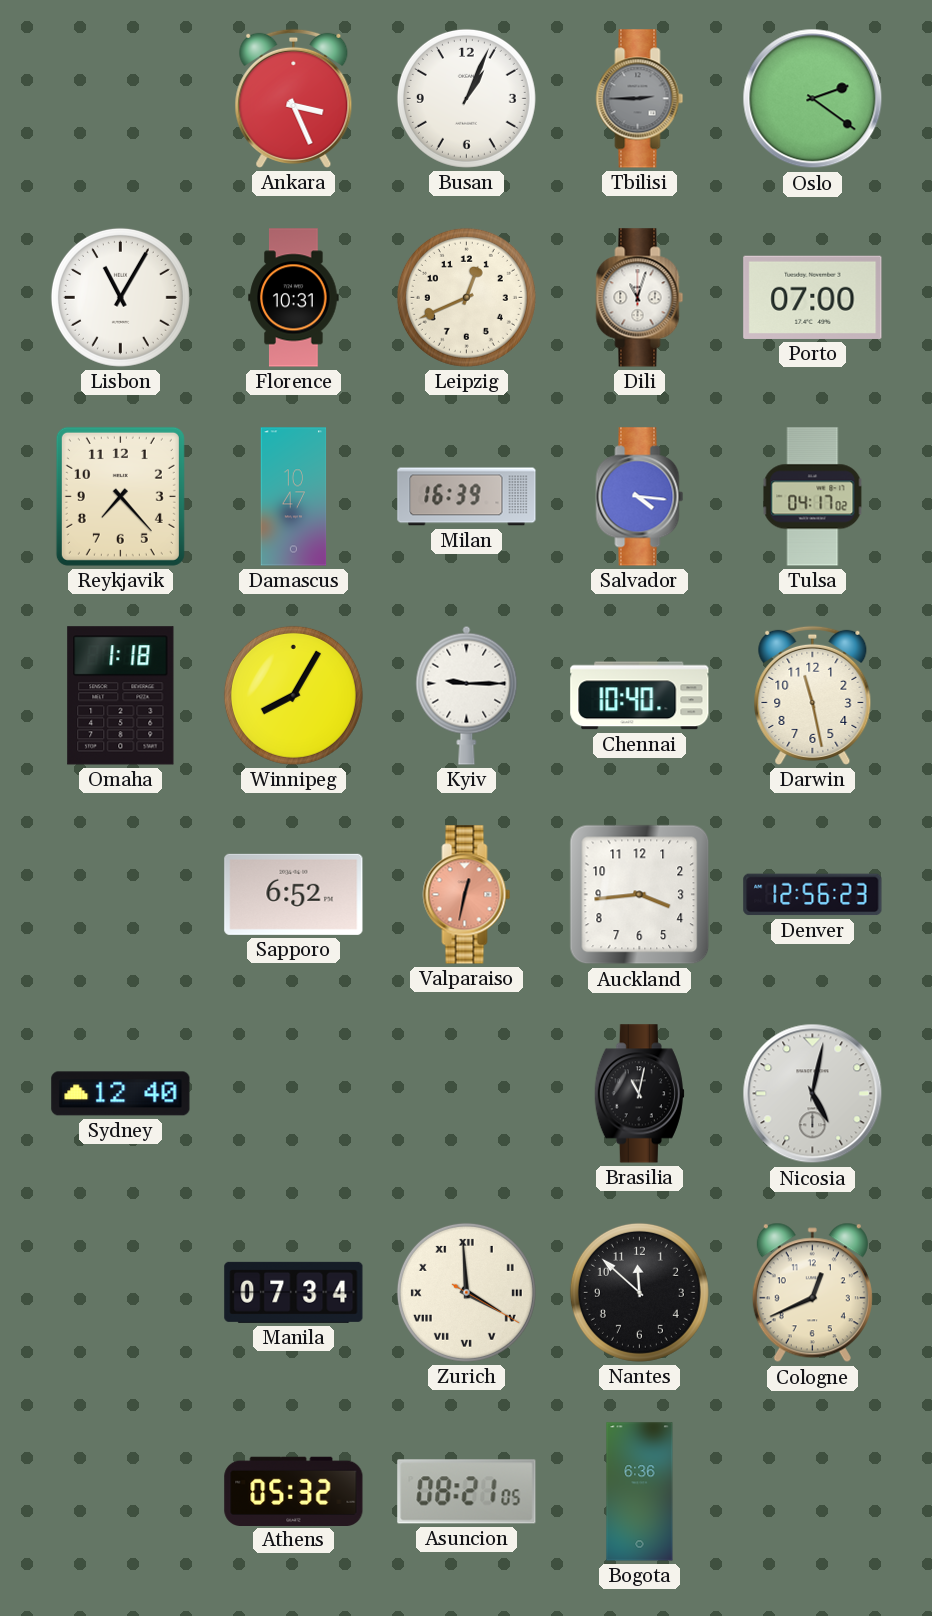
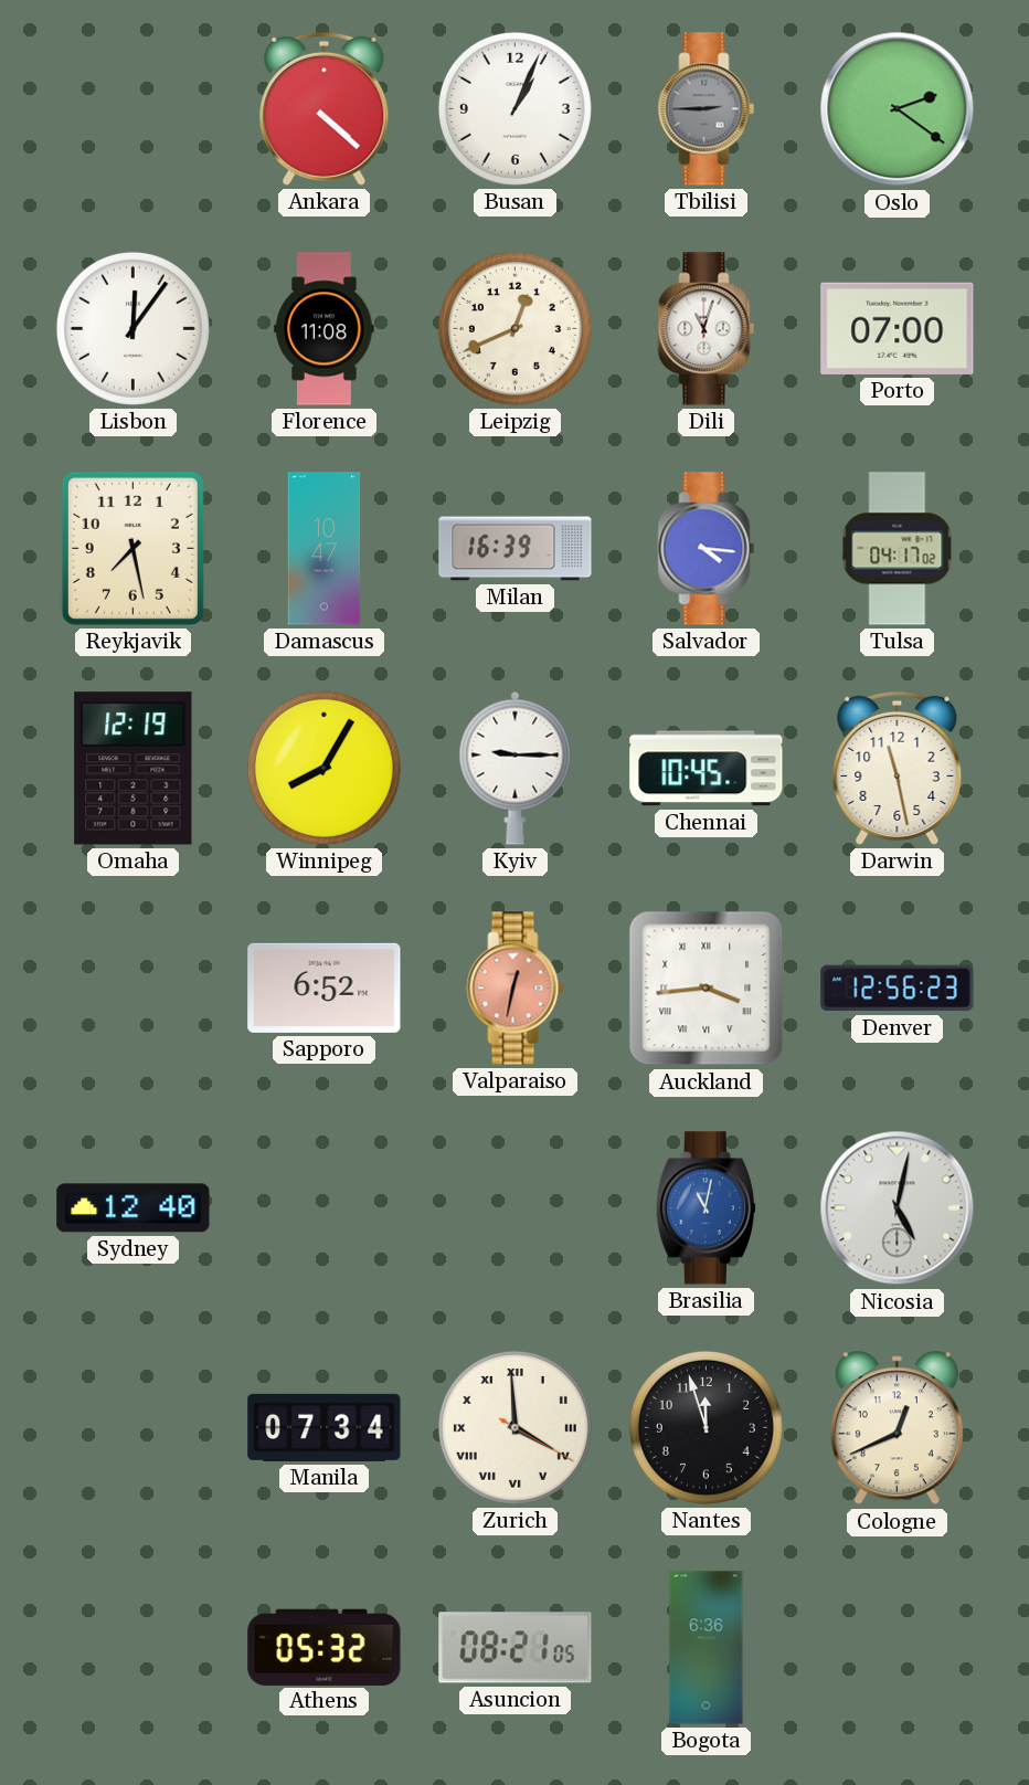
Ankara: 3:26 -> 4:22
Lisbon: 11:05 -> 12:06
Florence: 10:31 -> 11:08
Reykjavik: 7:23 -> 7:28
Omaha: 1:18 -> 12:19
Chennai: 10:40 -> 10:45
Auckland numerals: Arabic -> Roman
Brasilia dial: black -> blue
Nantes: 11:52 -> 11:57
